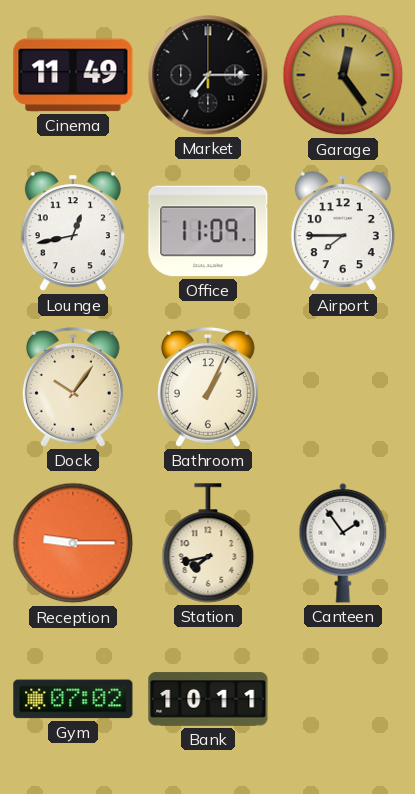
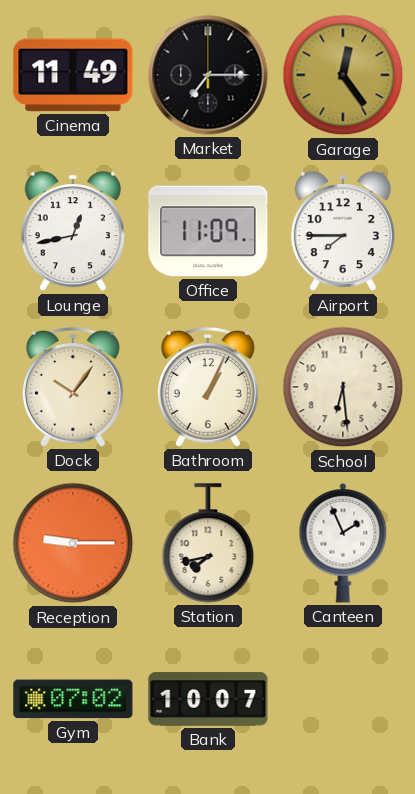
School: none -> 6:29
Canteen: 1:54 -> 1:56
Bank: 10:11 -> 10:07
